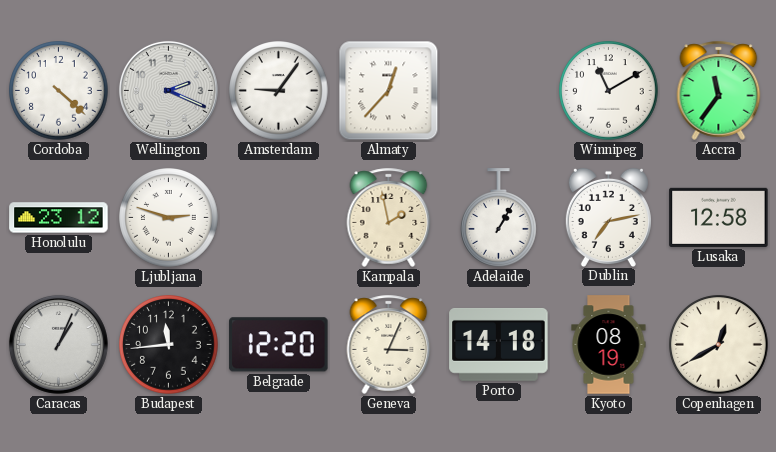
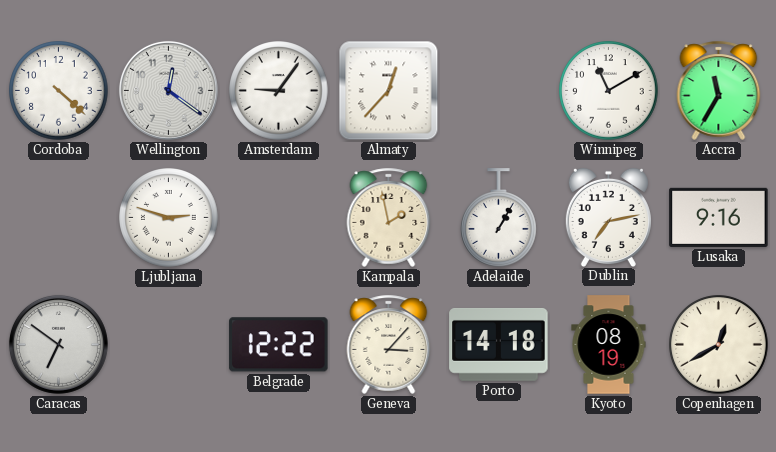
Wellington: 2:19 -> 12:21
Accra: 11:36 -> 11:35
Honolulu: 23:12 -> none
Lusaka: 12:58 -> 9:16
Caracas: 1:04 -> 6:51
Budapest: 11:44 -> none
Belgrade: 12:20 -> 12:22
Geneva: 3:04 -> 3:07
